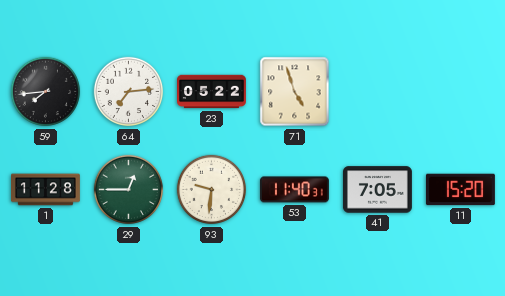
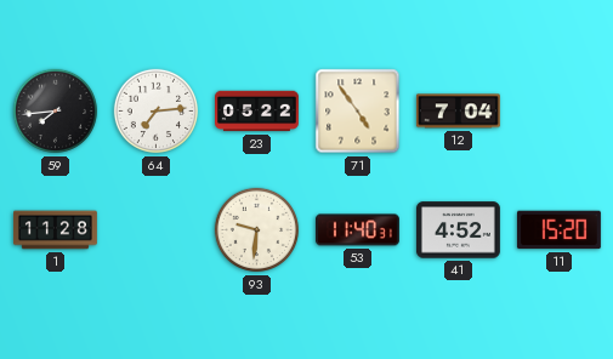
71: 4:57 -> 4:54
12: none -> 7:04
29: 12:45 -> none
41: 7:05 -> 4:52
